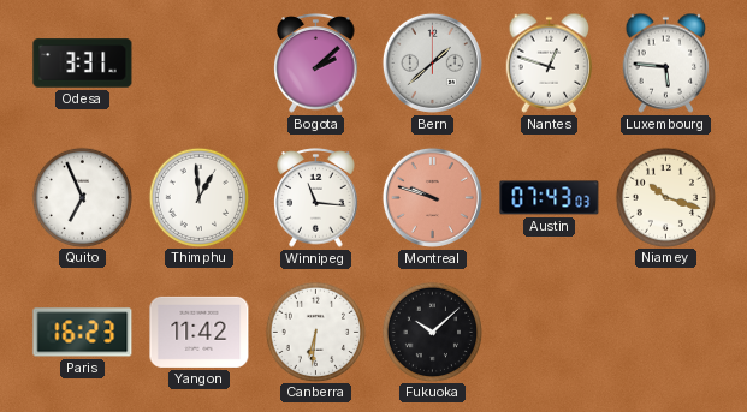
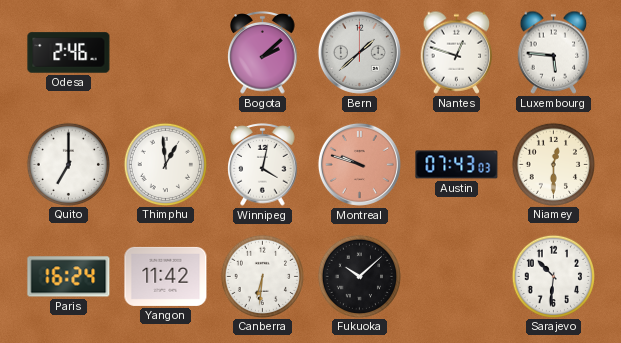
Odesa: 3:31 -> 2:46
Quito: 6:56 -> 7:00
Winnipeg: 11:16 -> 4:02
Niamey: 10:18 -> 12:30
Paris: 16:23 -> 16:24
Sarajevo: none -> 10:31
